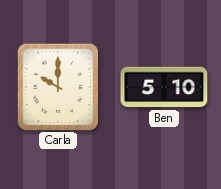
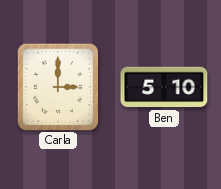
Carla: 10:00 -> 3:00
